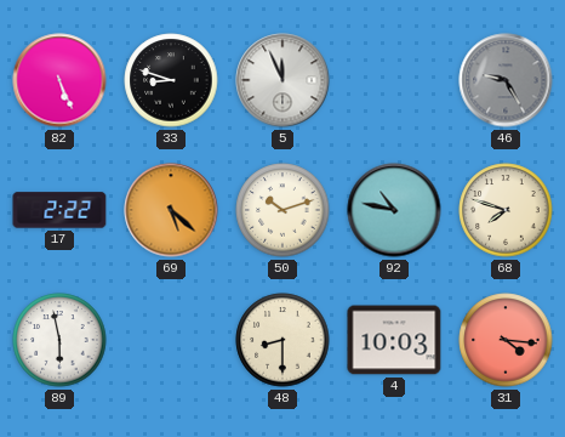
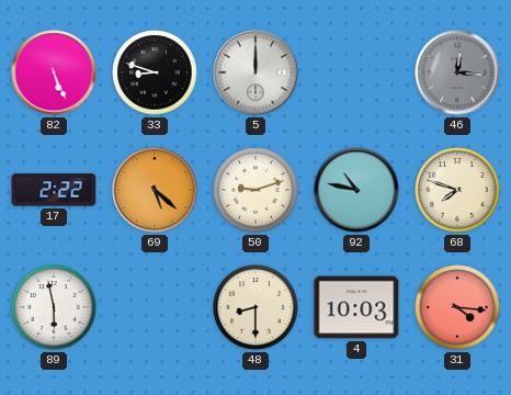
5: 11:56 -> 12:00
46: 9:25 -> 12:16
50: 10:12 -> 9:12
